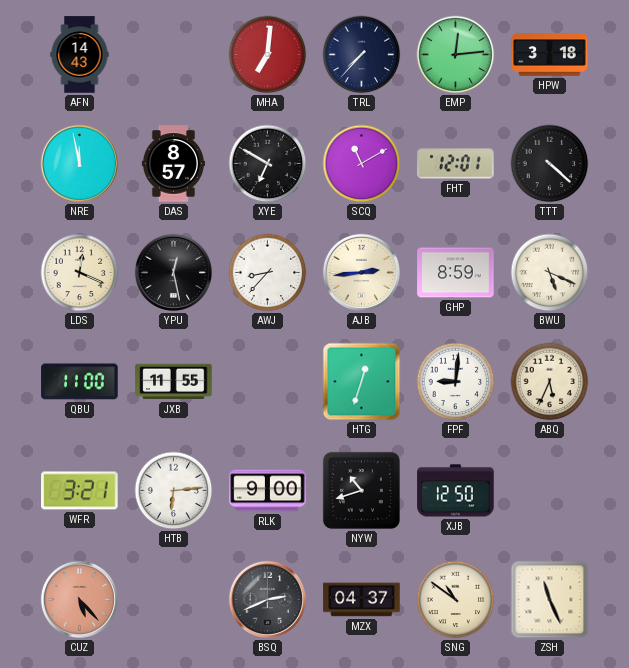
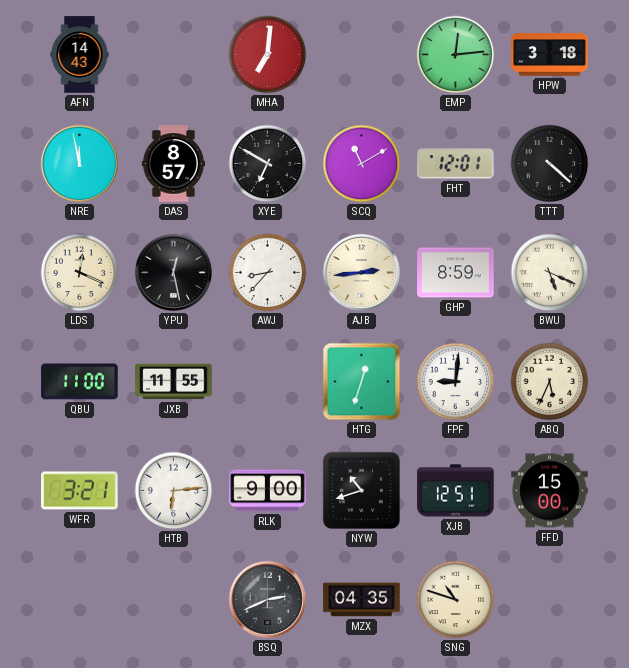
TRL: 7:37 -> none
XJB: 12:50 -> 12:51
FFD: none -> 15:00
CUZ: 5:23 -> none
MZX: 04:37 -> 04:35
SNG: 10:51 -> 10:48
ZSH: 11:26 -> none
